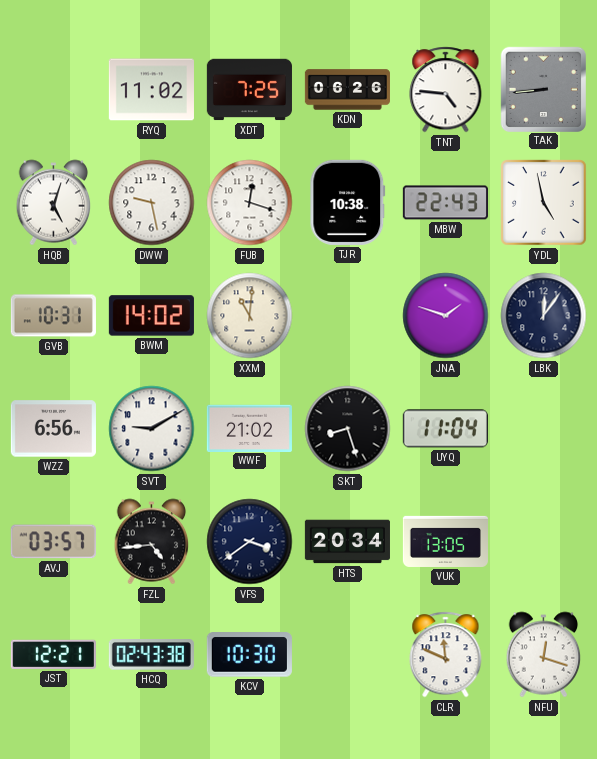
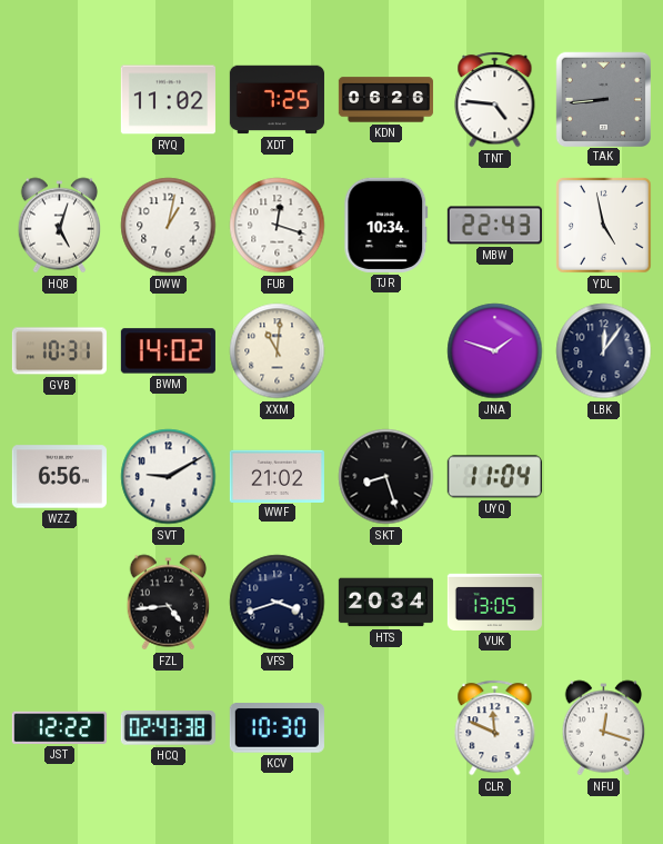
DWW: 9:28 -> 1:02
TJR: 10:38 -> 10:34
AVJ: 03:57 -> none
VFS: 3:39 -> 3:42
JST: 12:21 -> 12:22
